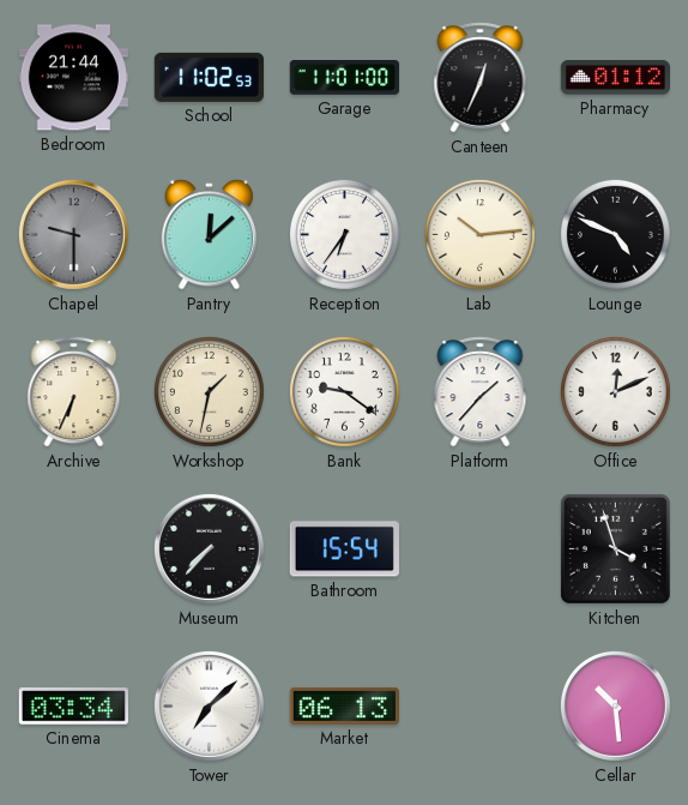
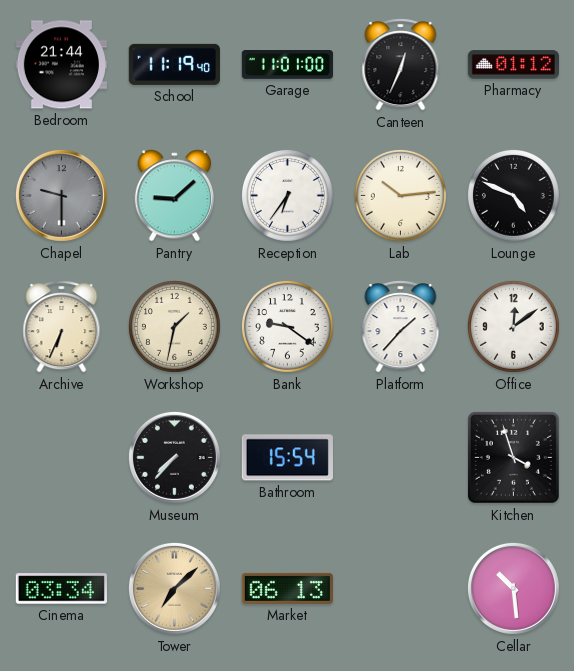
School: 11:02 -> 11:19
Pantry: 12:08 -> 9:08
Office: 12:11 -> 12:09
Tower dial: white -> champagne
